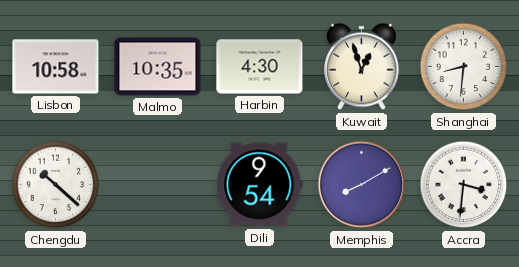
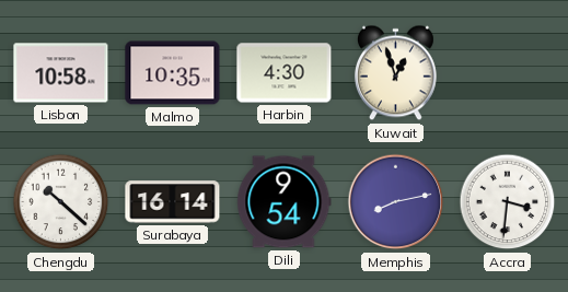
Shanghai: 8:31 -> none
Surabaya: none -> 16:14
Memphis: 8:10 -> 8:13
